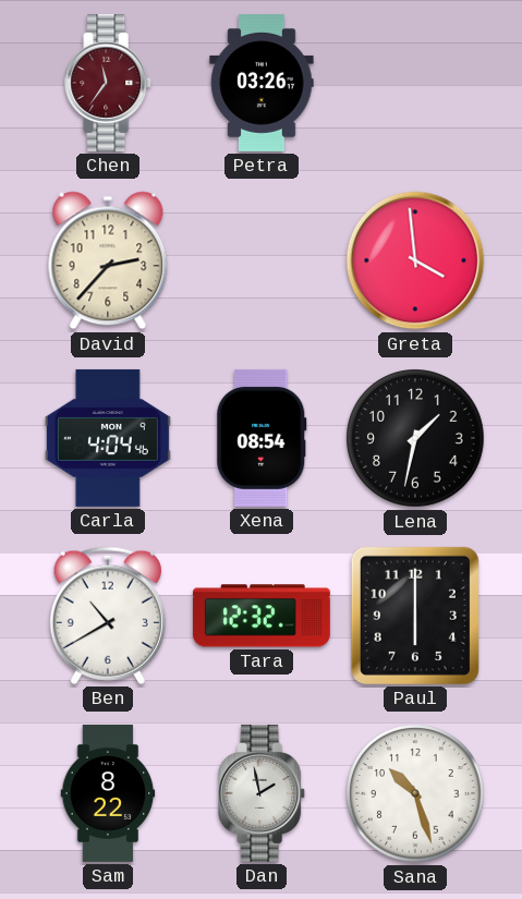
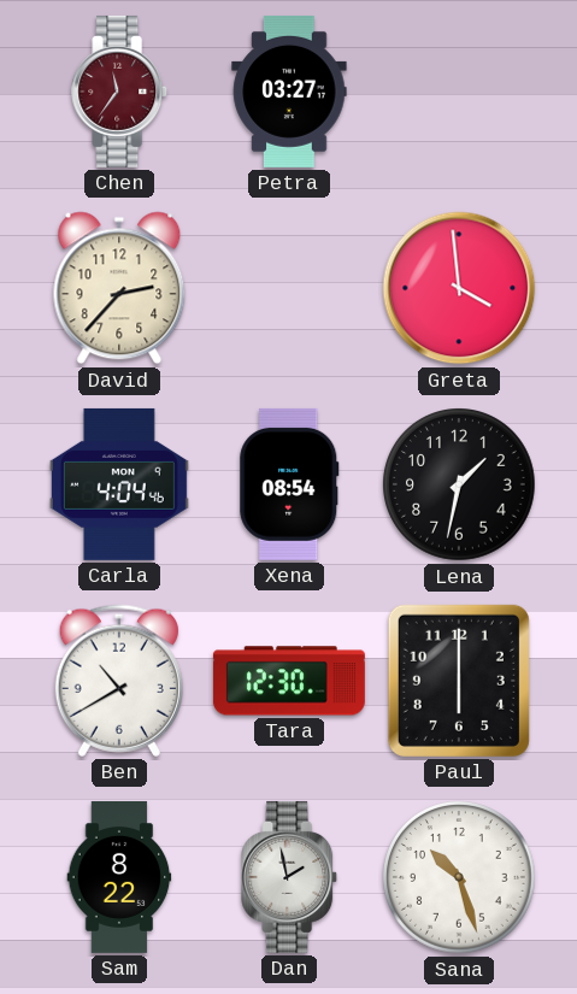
Petra: 03:26 -> 03:27
Tara: 12:32 -> 12:30
